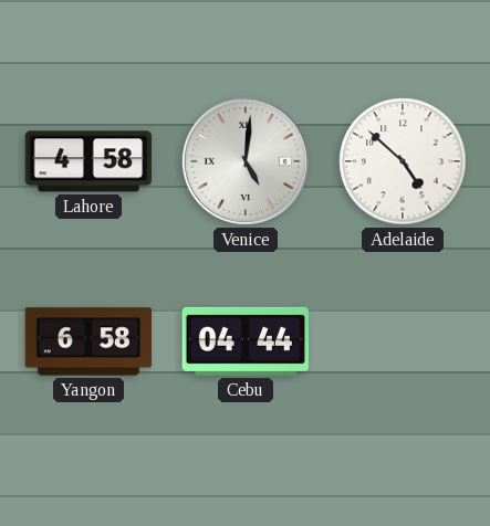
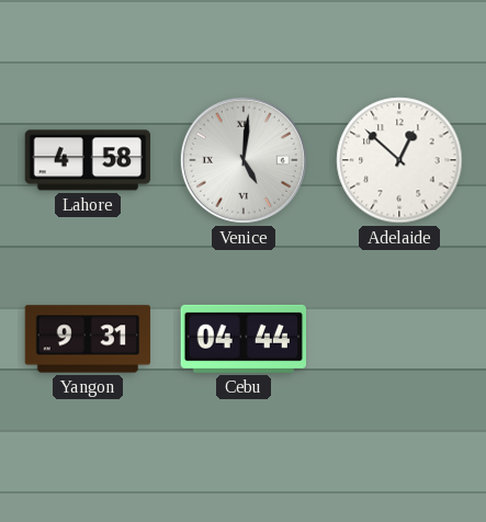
Adelaide: 4:52 -> 12:52
Yangon: 6:58 -> 9:31
